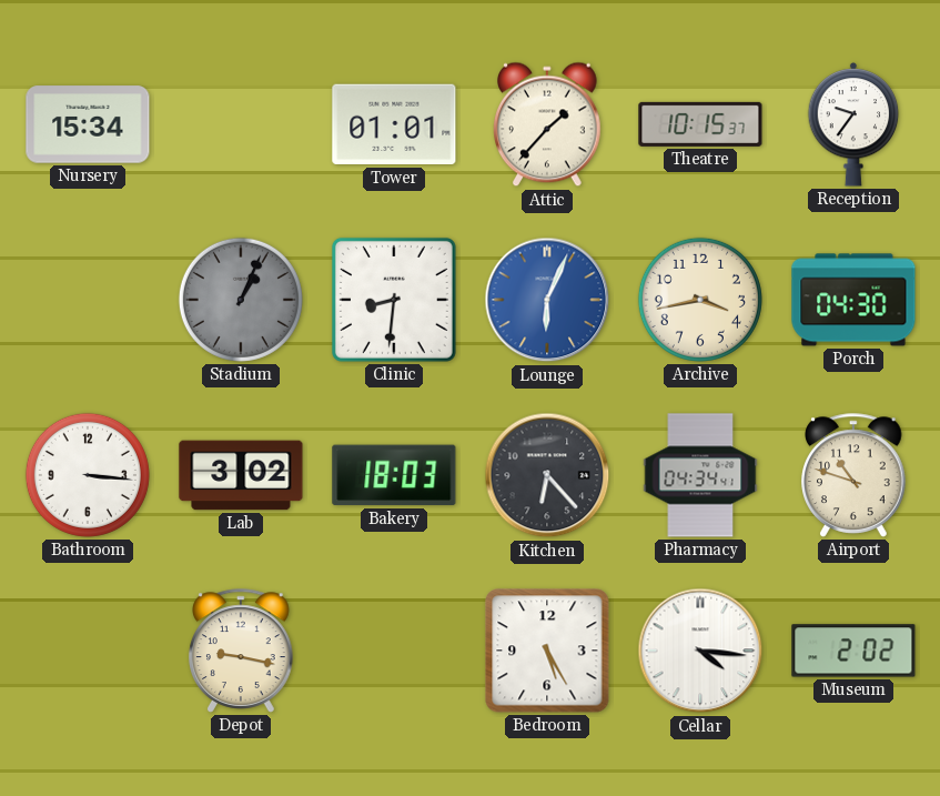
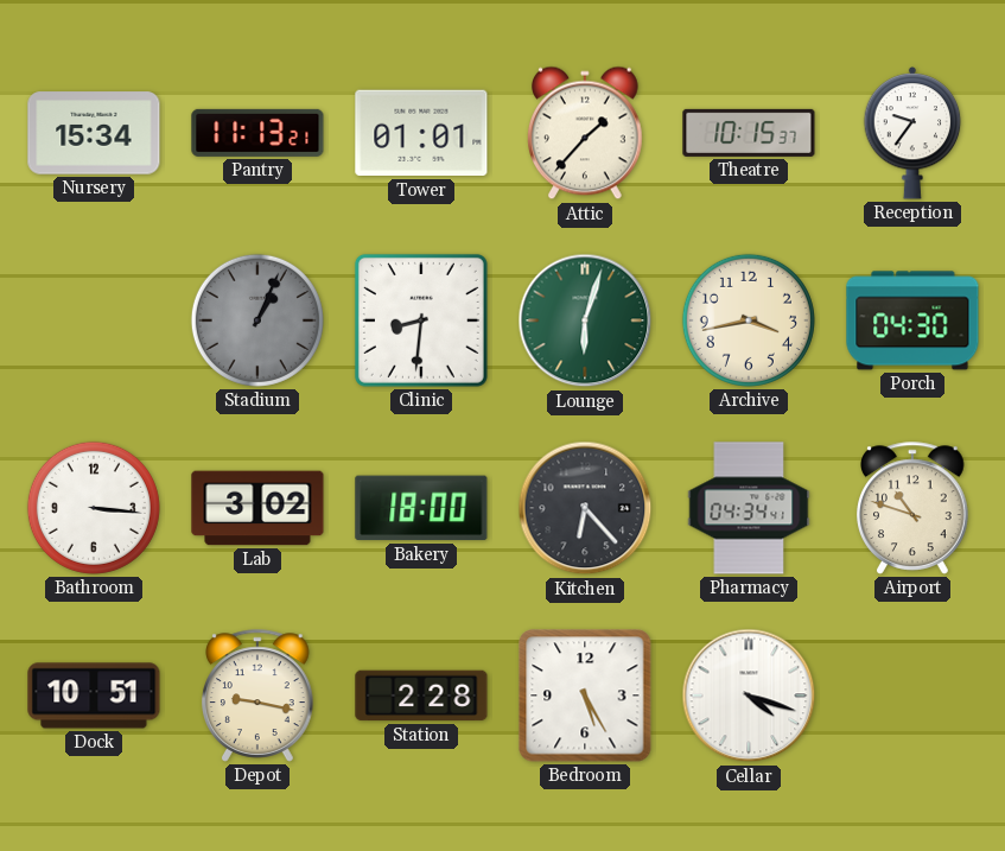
Pantry: none -> 11:13
Lounge: 6:04 -> 6:03
Lounge dial: blue -> green
Bakery: 18:03 -> 18:00
Dock: none -> 10:51
Station: none -> 2:28
Cellar: 4:16 -> 4:18
Museum: 2:02 -> none
